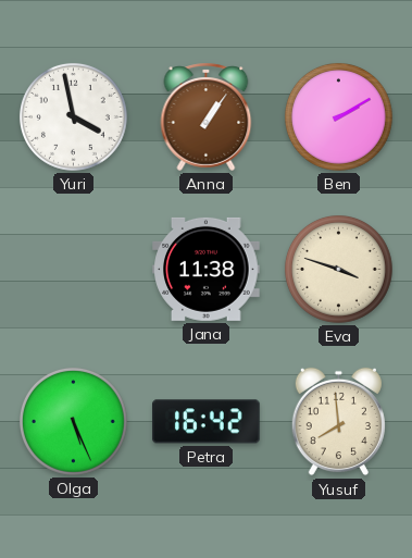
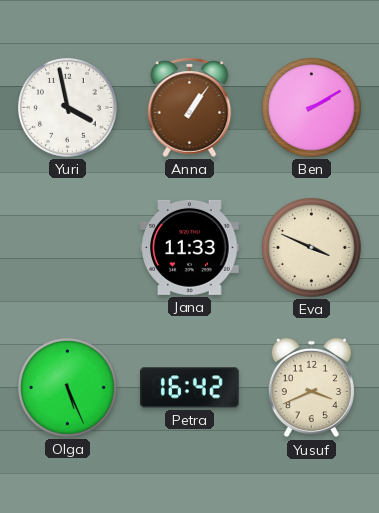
Jana: 11:38 -> 11:33
Eva: 3:48 -> 3:49
Yusuf: 7:59 -> 3:41
